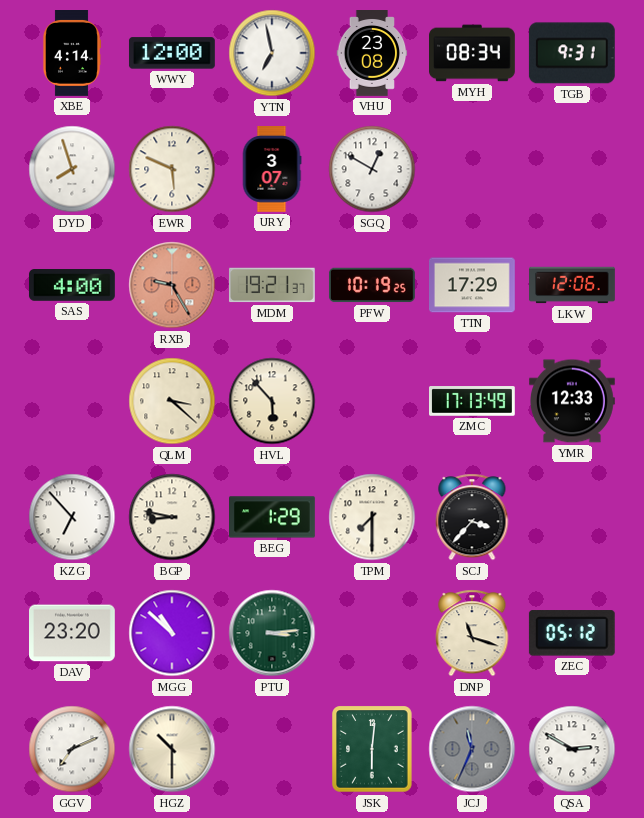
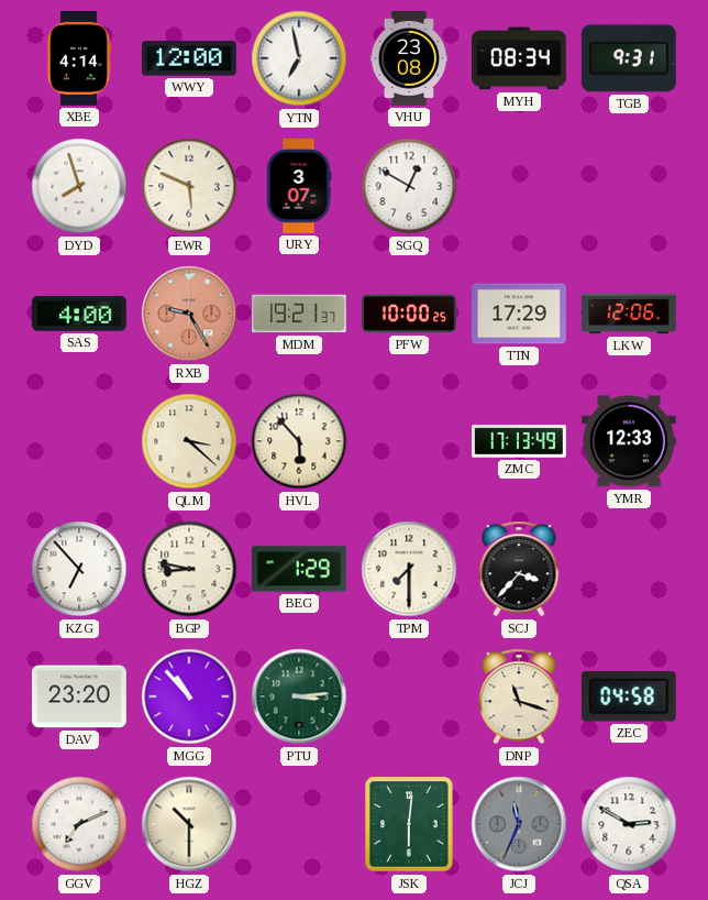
PFW: 10:19 -> 10:00
MGG: 10:52 -> 10:53
ZEC: 05:12 -> 04:58
